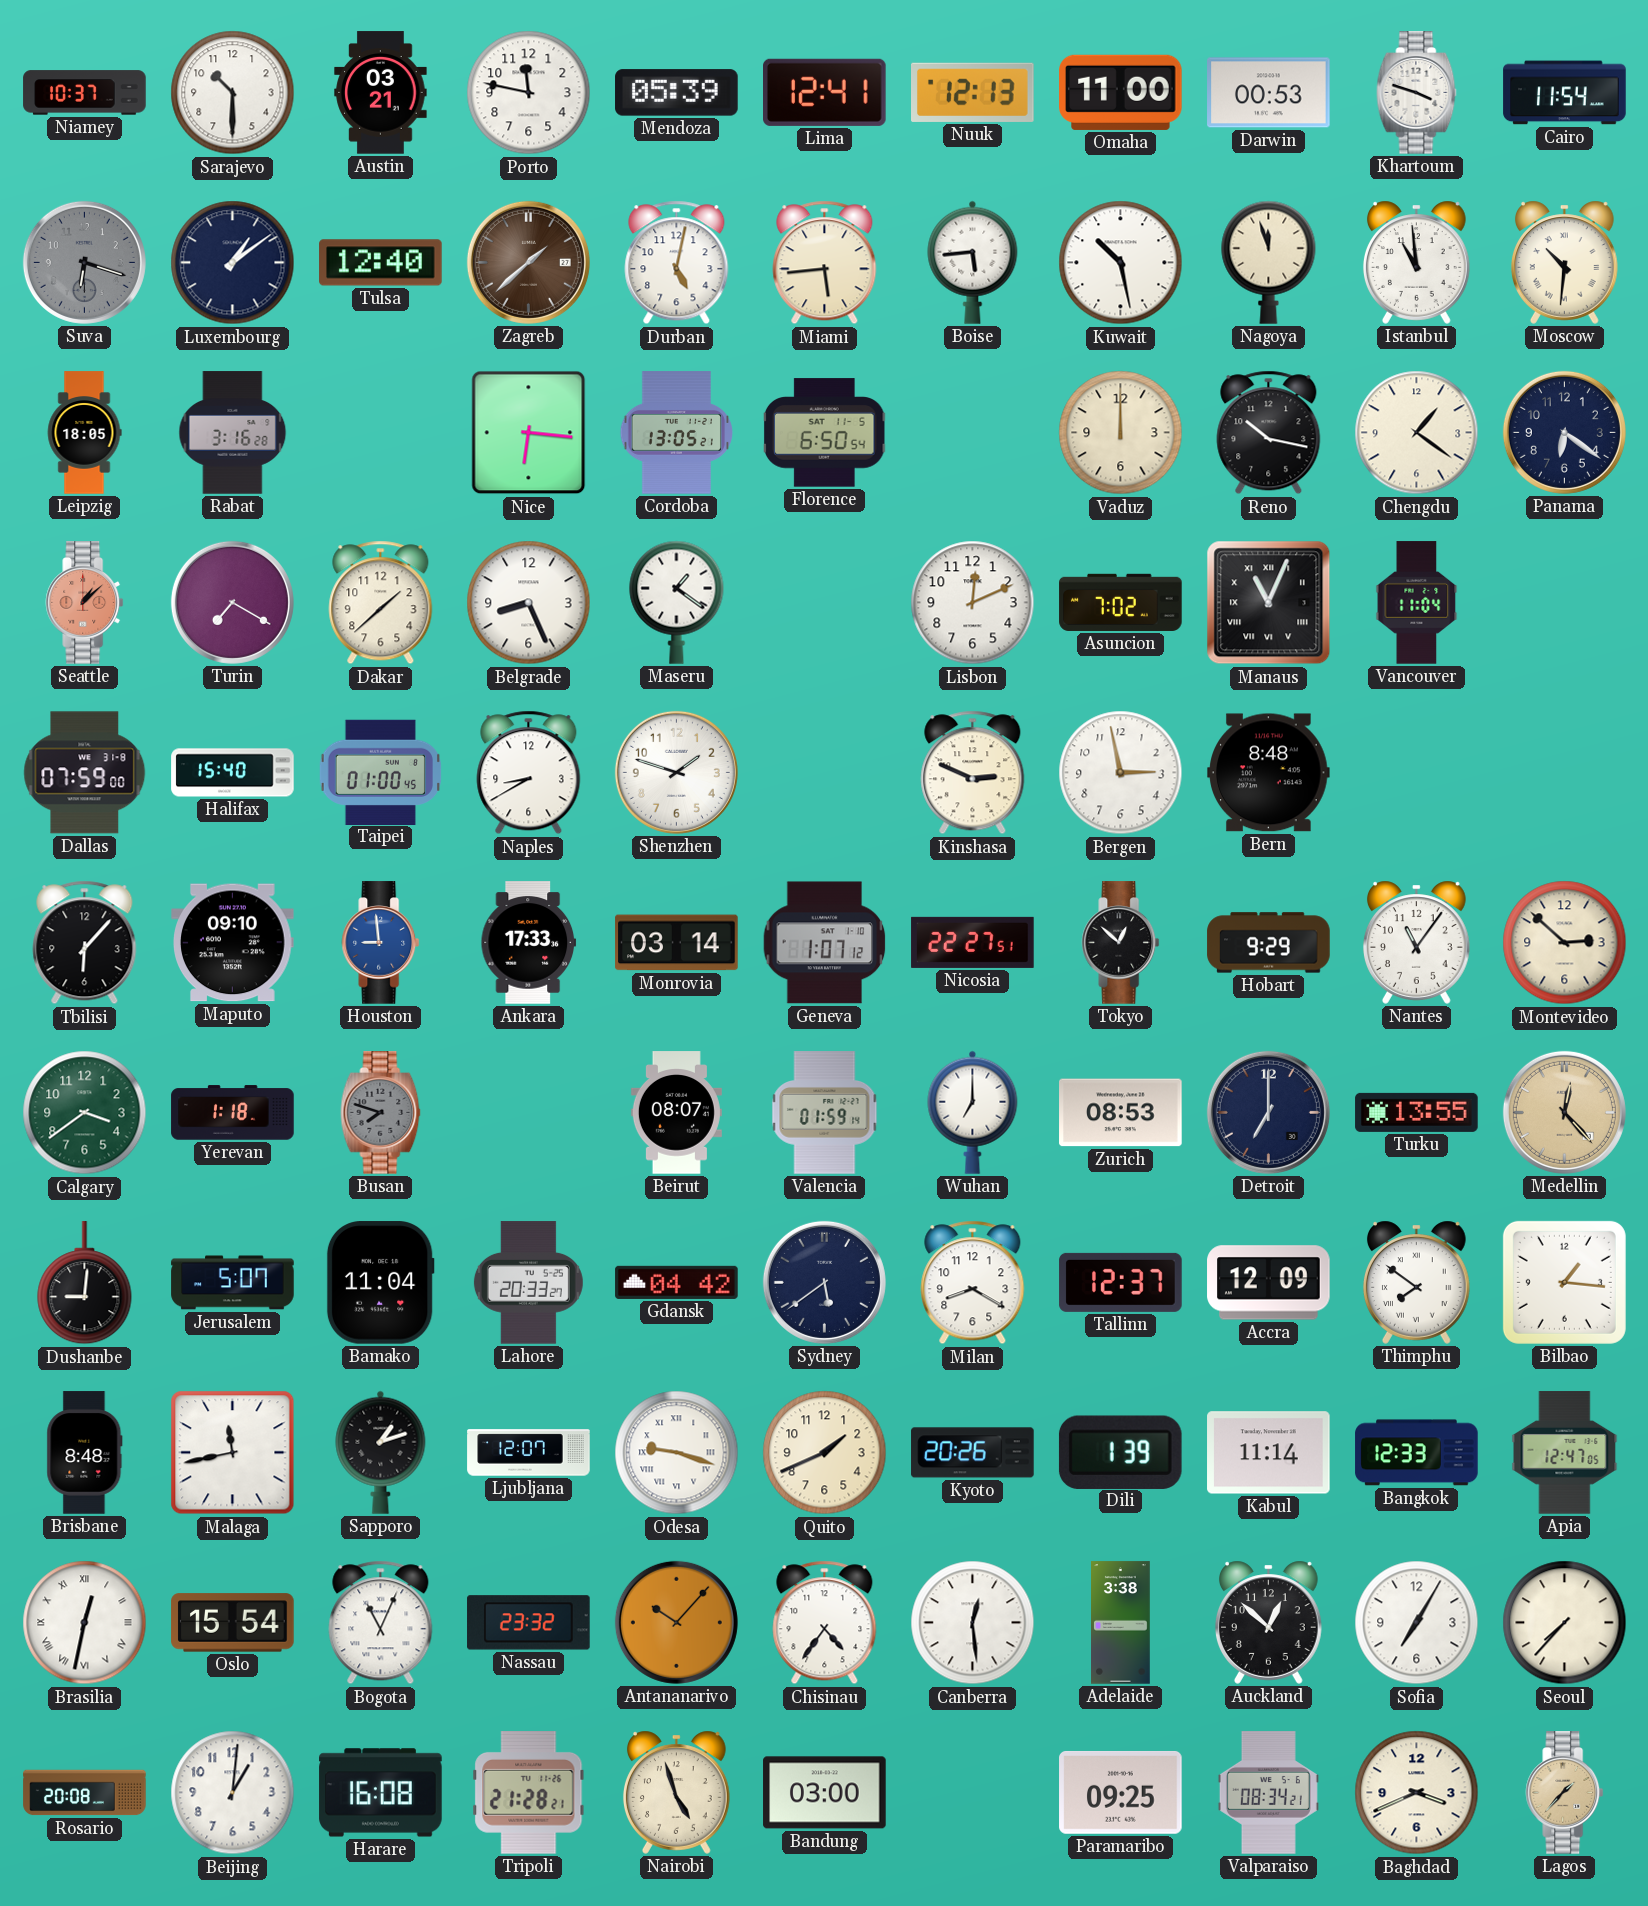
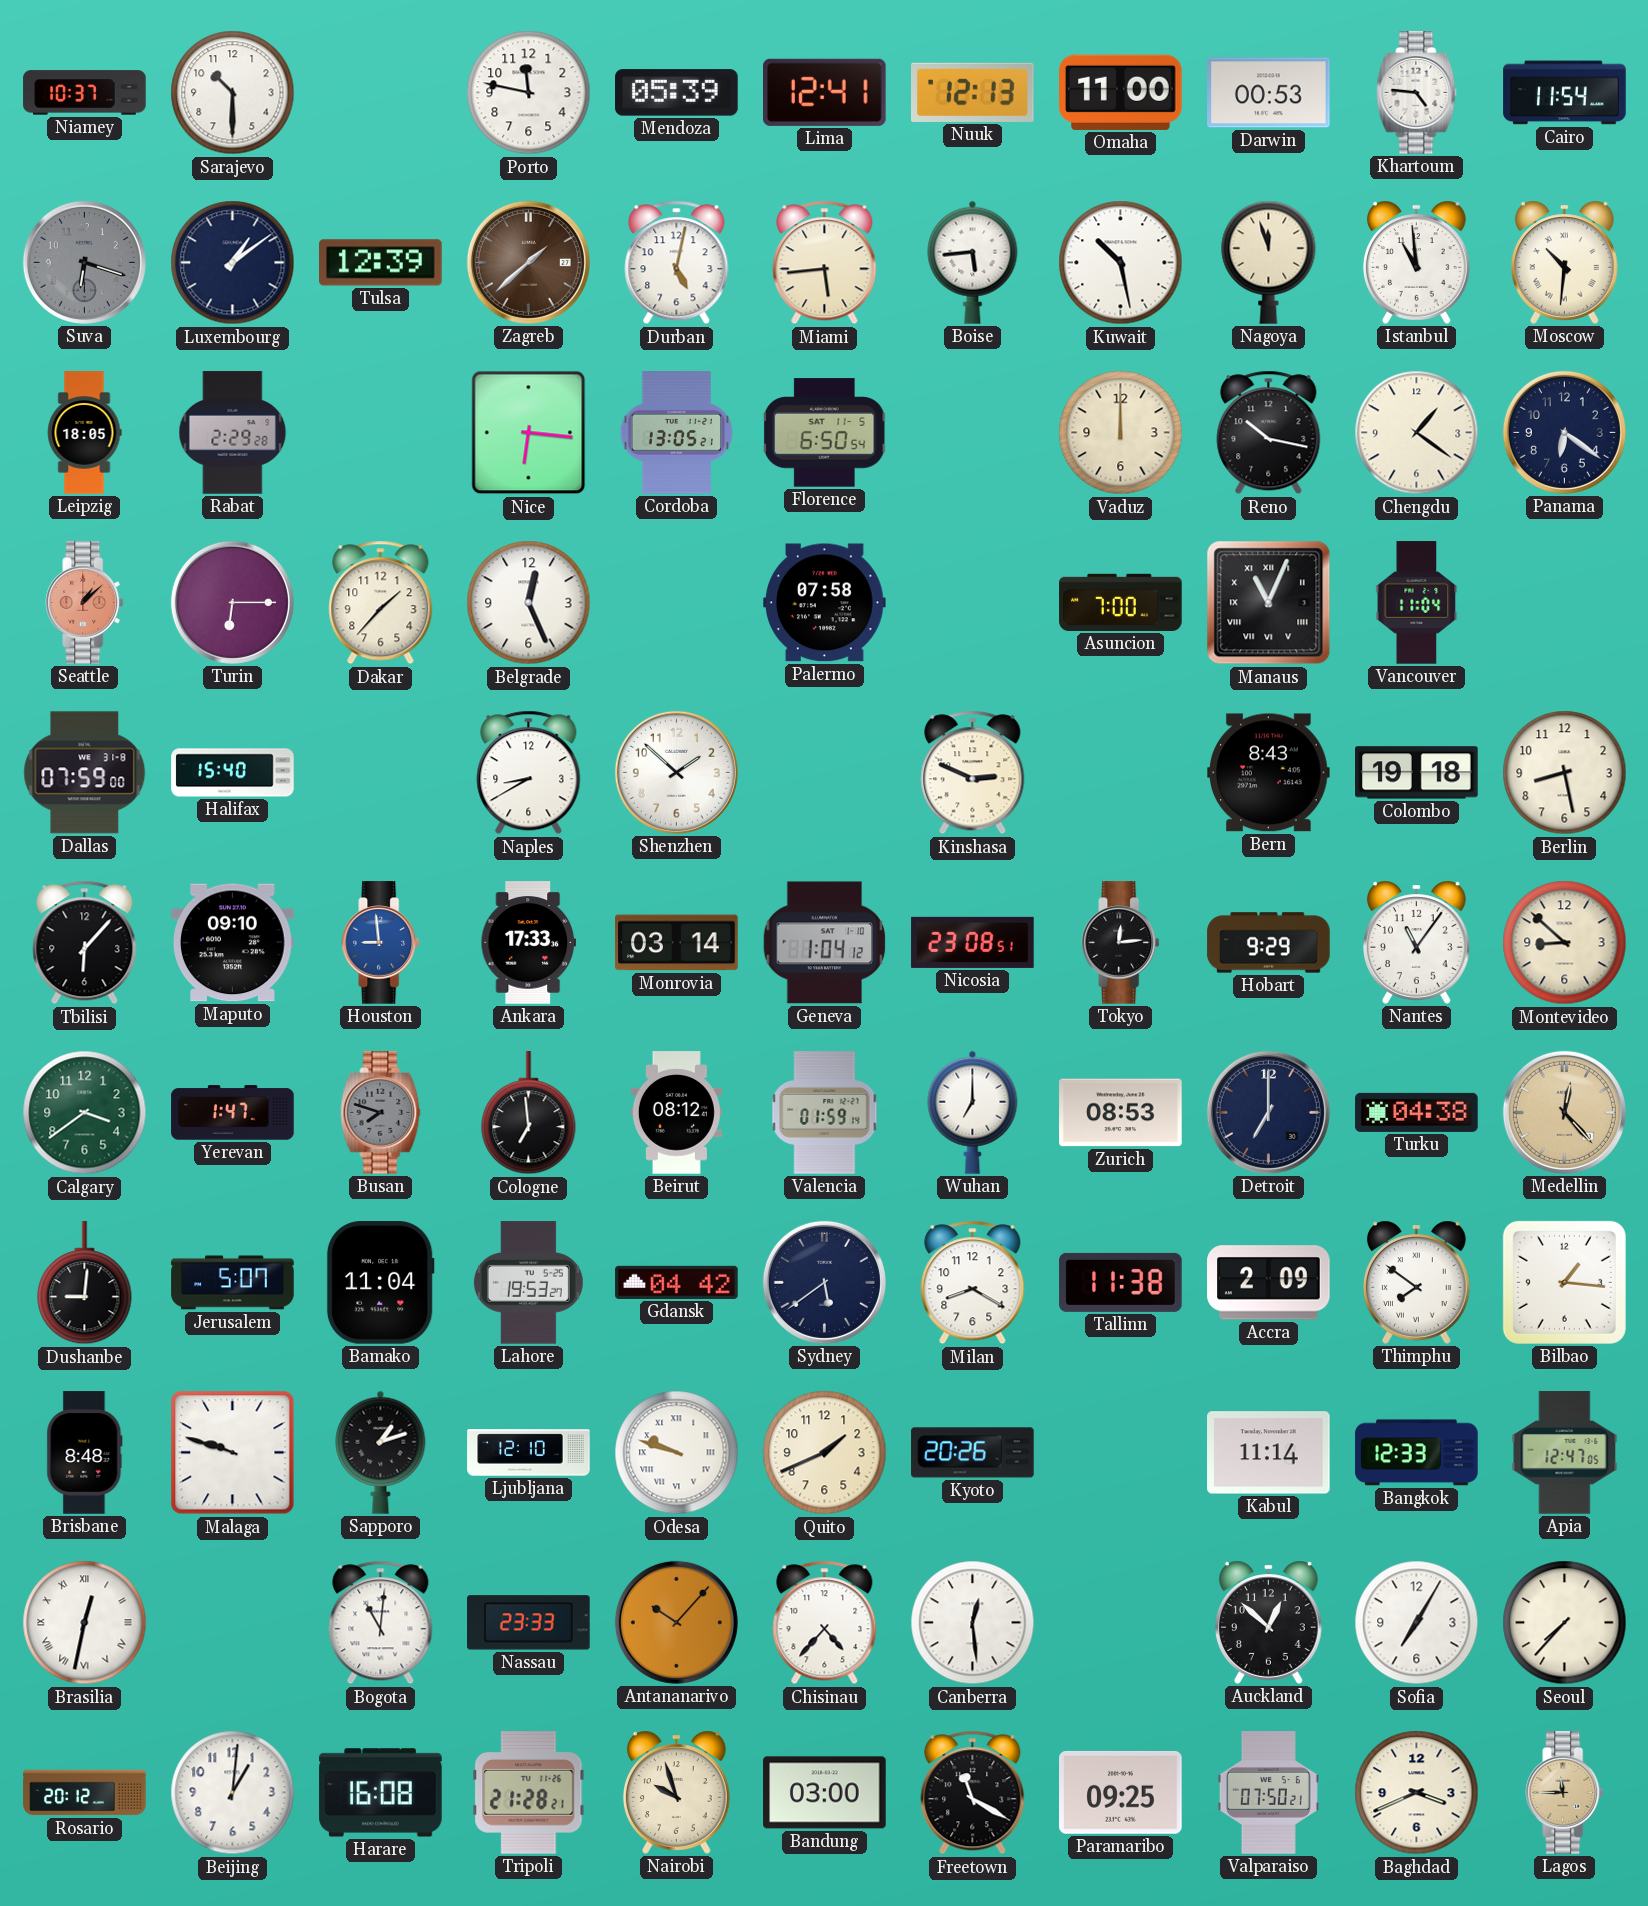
Austin: 03:21 -> none
Khartoum: 3:48 -> 4:46
Tulsa: 12:40 -> 12:39
Rabat: 3:16 -> 2:29
Turin: 7:20 -> 6:15
Dakar: 1:38 -> 1:37
Belgrade: 8:26 -> 12:26
Maseru: 1:21 -> none
Palermo: none -> 07:58
Lisbon: 12:11 -> none
Asuncion: 7:02 -> 7:00
Taipei: 01:00 -> none
Shenzhen: 1:48 -> 1:52
Bergen: 2:58 -> none
Bern: 8:48 -> 8:43
Colombo: none -> 19:18
Berlin: none -> 8:28
Geneva: 1:07 -> 1:04
Nicosia: 22:27 -> 23:08
Tokyo: 12:52 -> 12:14
Montevideo: 2:52 -> 8:52
Yerevan: 1:18 -> 1:47
Cologne: none -> 6:59
Beirut: 08:07 -> 08:12
Turku: 13:55 -> 04:38
Lahore: 20:33 -> 19:53
Tallinn: 12:37 -> 11:38
Accra: 12:09 -> 2:09
Malaga: 11:43 -> 9:48
Ljubljana: 12:07 -> 12:10
Odesa: 9:18 -> 9:48
Dili: 1:39 -> none
Oslo: 15:54 -> none
Bogota: 11:04 -> 11:01
Nassau: 23:32 -> 23:33
Chisinau: 4:36 -> 4:37
Adelaide: 3:38 -> none
Rosario: 20:08 -> 20:12
Nairobi: 4:57 -> 9:57
Freetown: none -> 11:20
Valparaiso: 08:34 -> 07:50
Lagos: 1:37 -> 11:45
